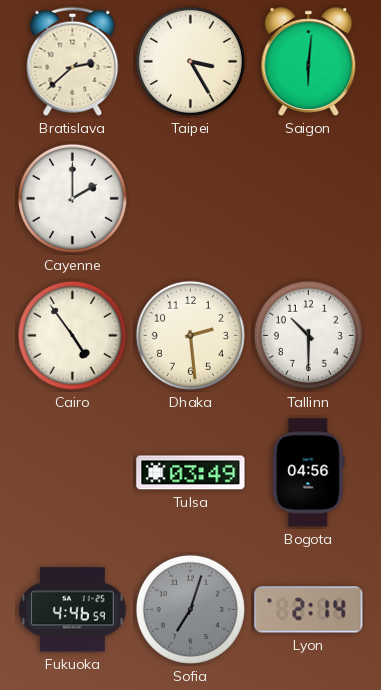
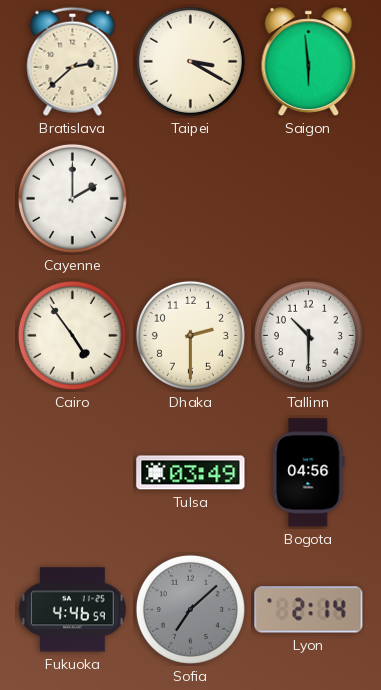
Taipei: 3:25 -> 3:20
Saigon: 6:01 -> 5:59
Dhaka: 2:29 -> 2:30
Sofia: 7:03 -> 7:08
